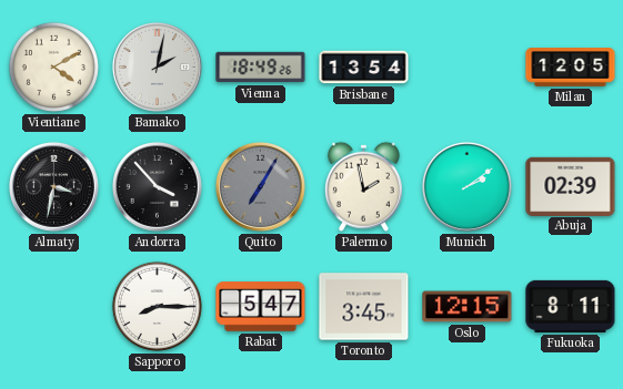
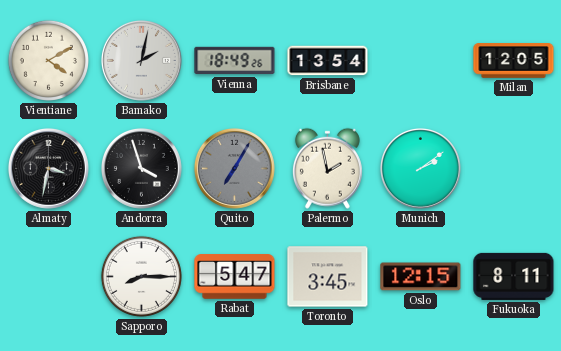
Andorra: 3:53 -> 3:57
Abuja: 02:39 -> none
